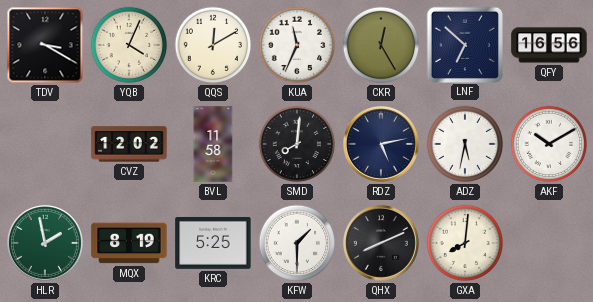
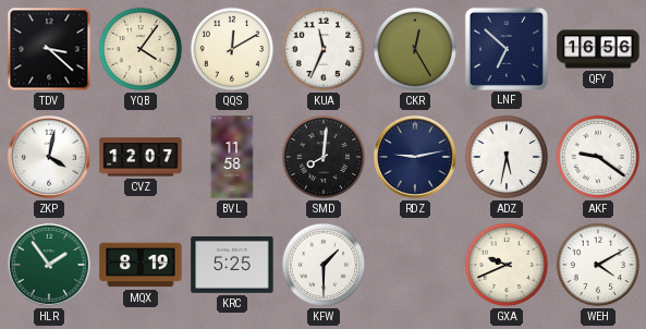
TDV: 3:20 -> 3:22
YQB: 4:04 -> 4:06
ZKP: none -> 4:02
CVZ: 12:02 -> 12:07
RDZ: 5:13 -> 9:13
AKF: 10:10 -> 9:21
HLR: 1:58 -> 1:54
QHX: 8:11 -> none
GXA: 8:01 -> 9:41
WEH: none -> 4:10
